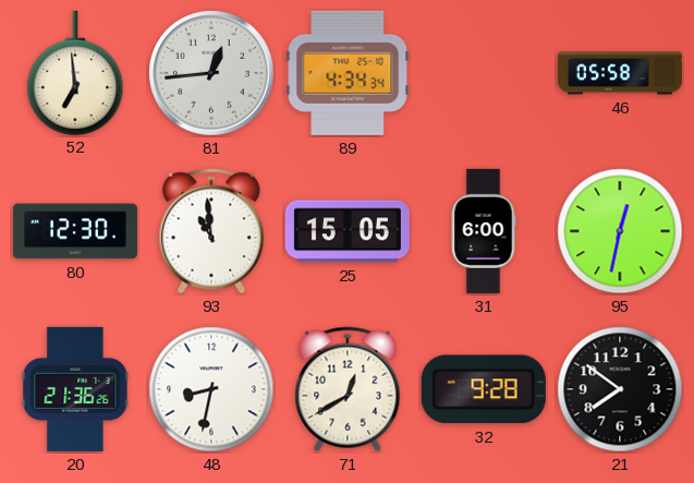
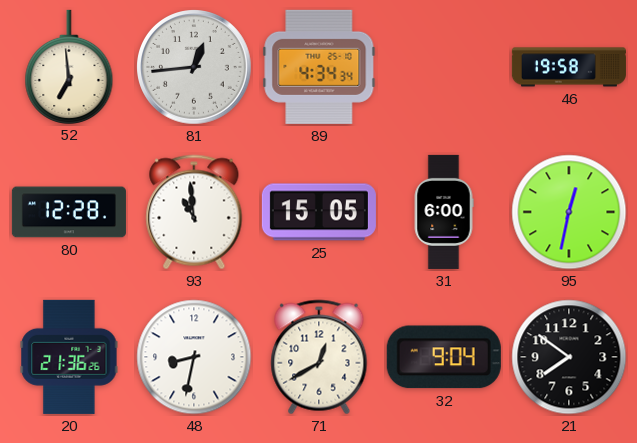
46: 05:58 -> 19:58
80: 12:30 -> 12:28
32: 9:28 -> 9:04
